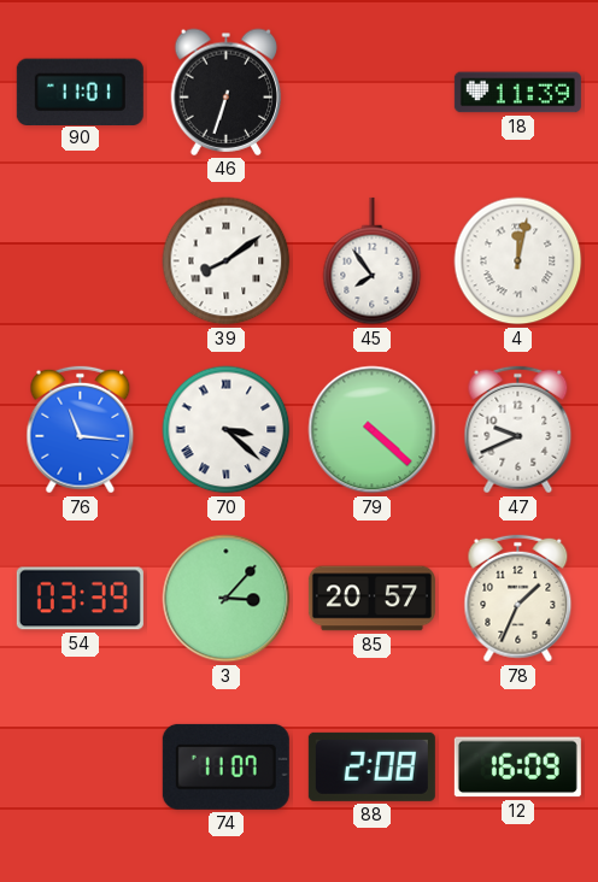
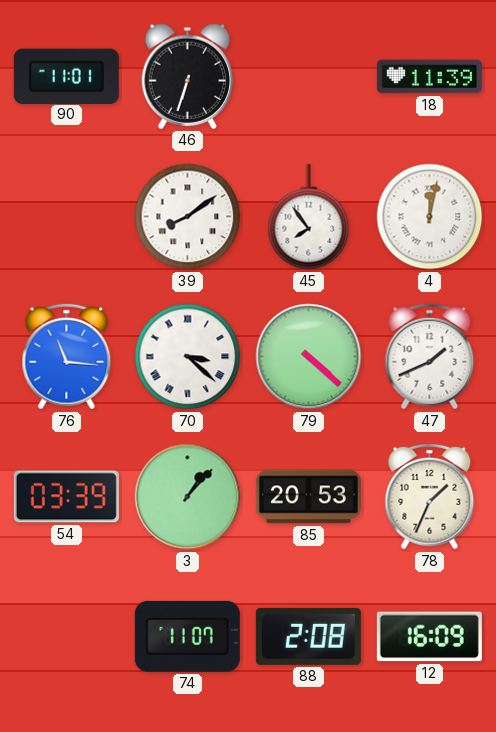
47: 9:41 -> 1:41
3: 3:07 -> 1:07
85: 20:57 -> 20:53
